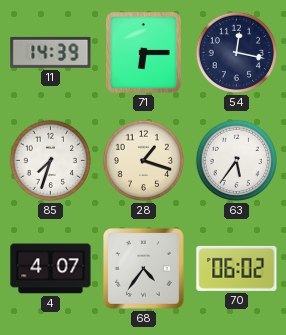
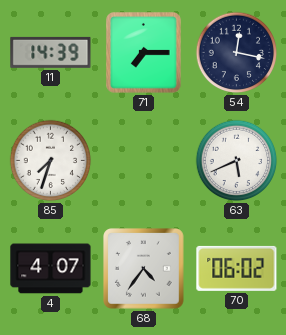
71: 6:15 -> 7:15
28: 1:18 -> none
63: 5:36 -> 5:41
